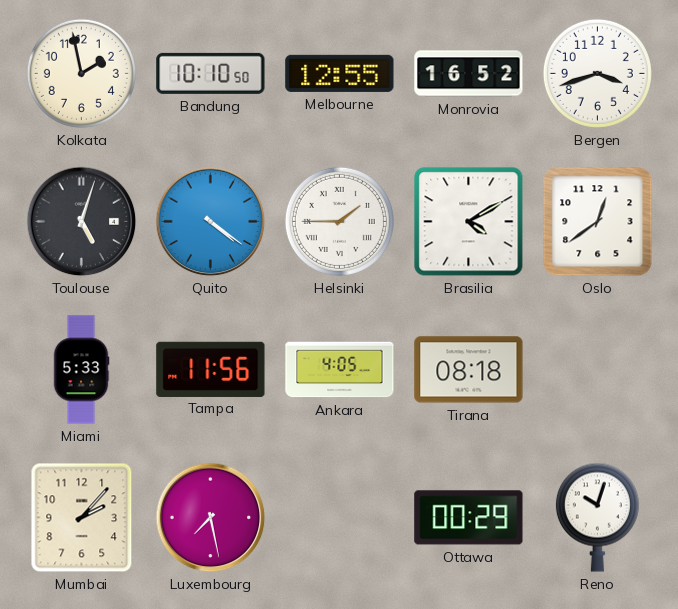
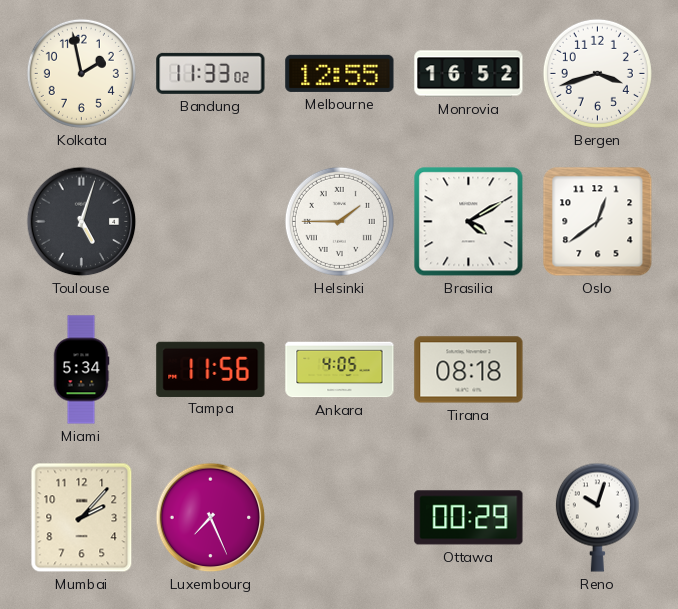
Bandung: 10:10 -> 11:33
Quito: 4:21 -> none
Miami: 5:33 -> 5:34
Luxembourg: 7:28 -> 7:26
